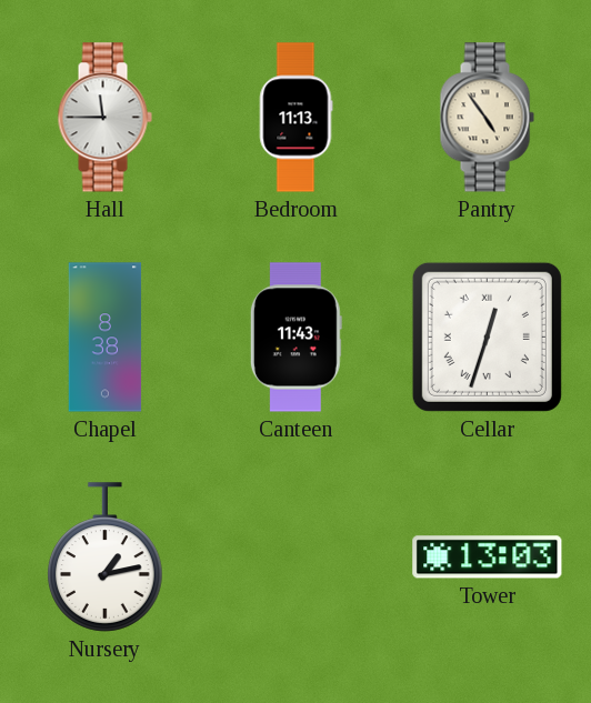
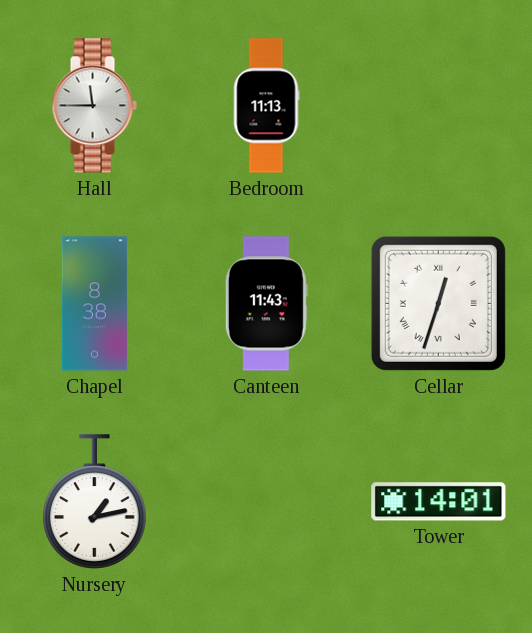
Pantry: 4:54 -> none
Tower: 13:03 -> 14:01
